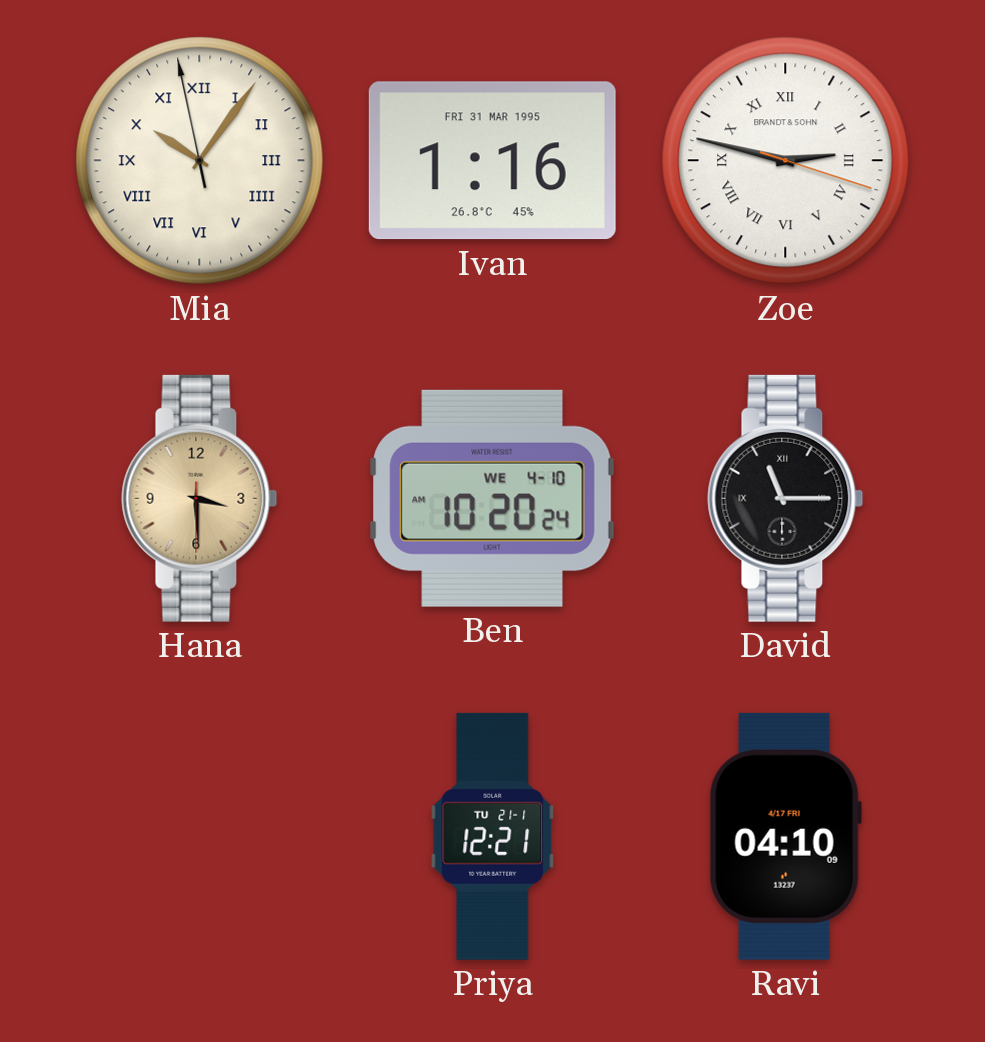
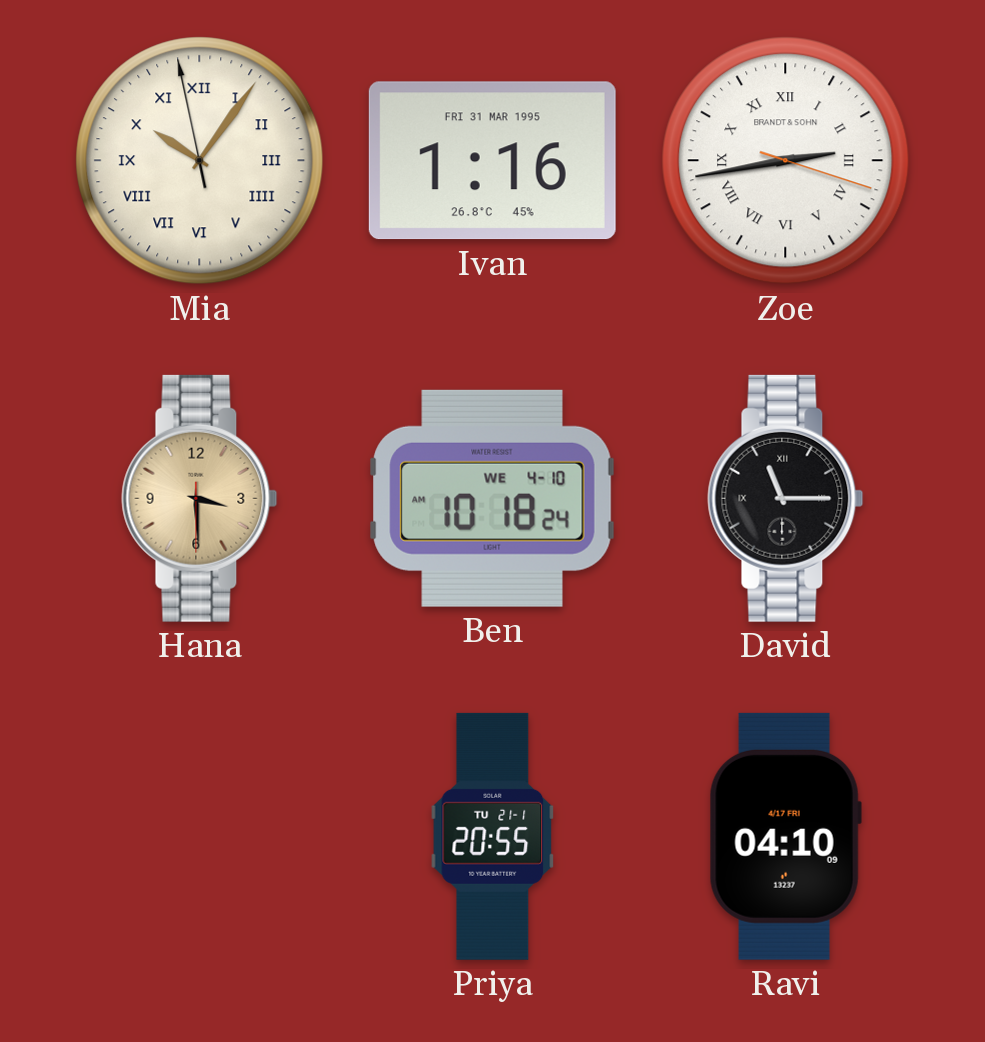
Zoe: 2:47 -> 2:43
Ben: 10:20 -> 10:18
Priya: 12:21 -> 20:55
